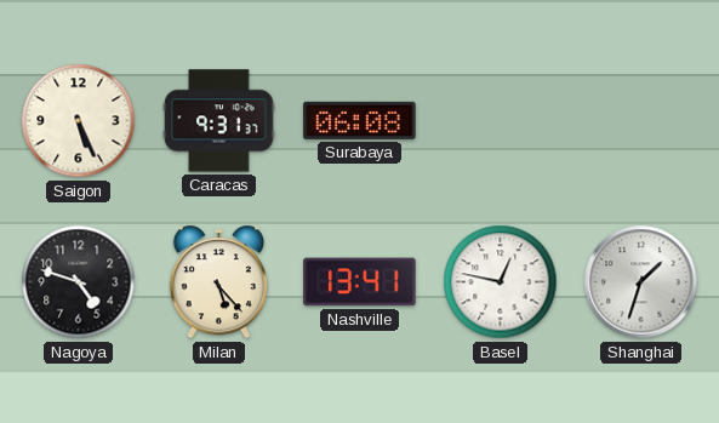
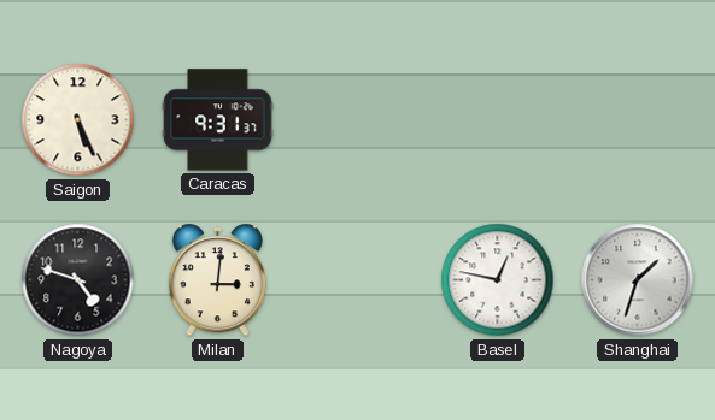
Surabaya: 06:08 -> none
Milan: 5:23 -> 3:01
Nashville: 13:41 -> none
